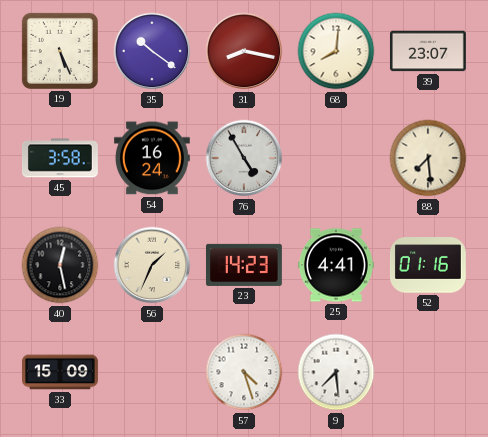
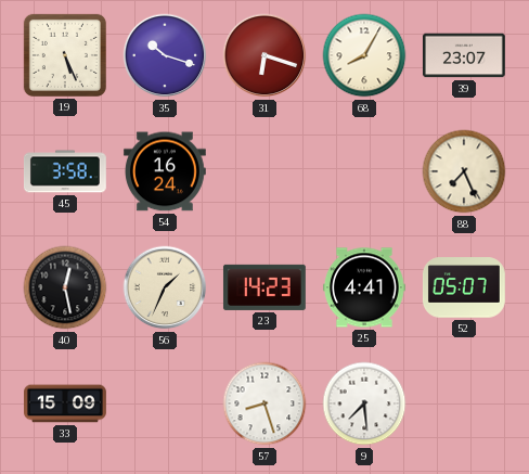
35: 10:21 -> 10:18
31: 8:17 -> 6:18
68: 8:01 -> 8:05
76: 4:55 -> none
88: 7:29 -> 7:26
52: 01:16 -> 05:07
57: 4:27 -> 8:27
